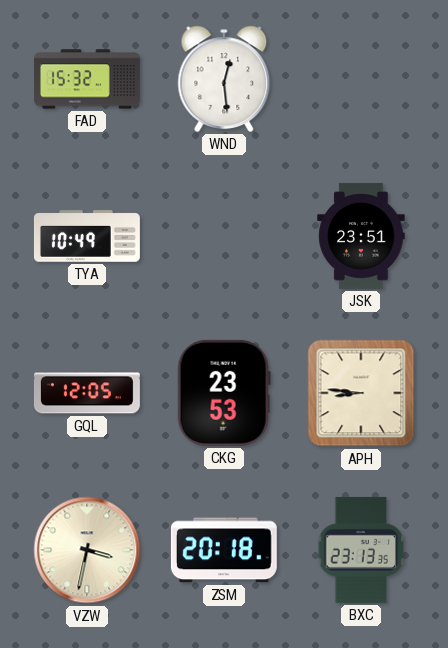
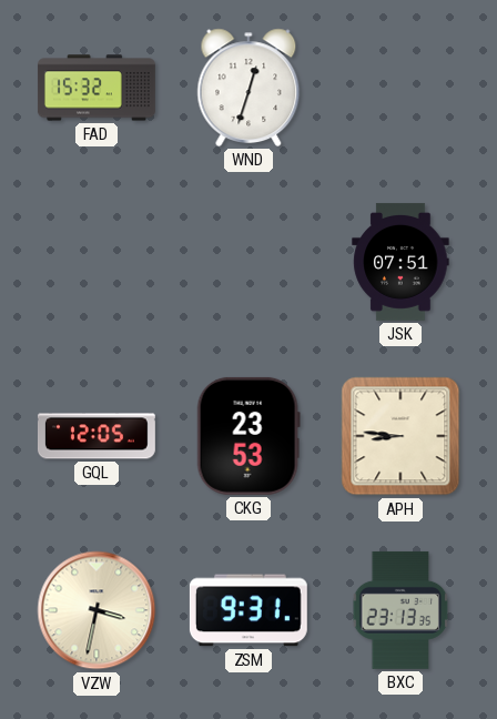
WND: 12:29 -> 12:33
TYA: 10:49 -> none
JSK: 23:51 -> 07:51
ZSM: 20:18 -> 9:31
